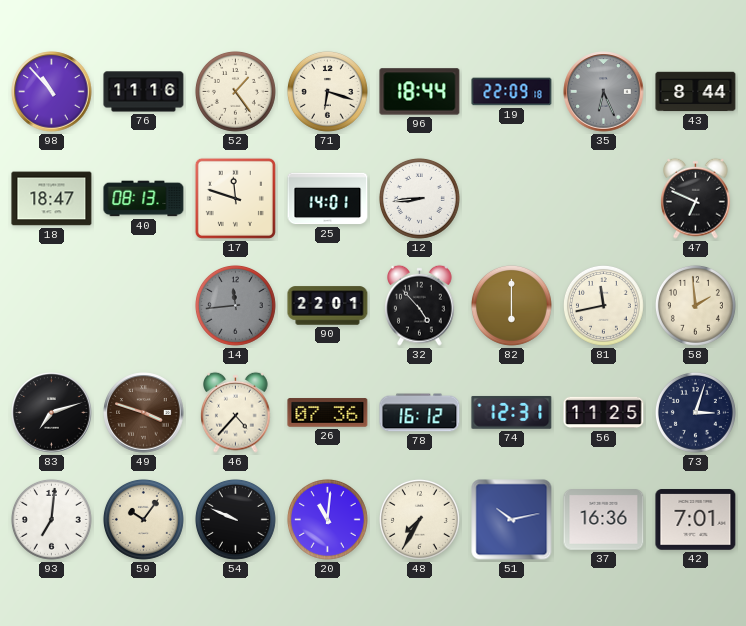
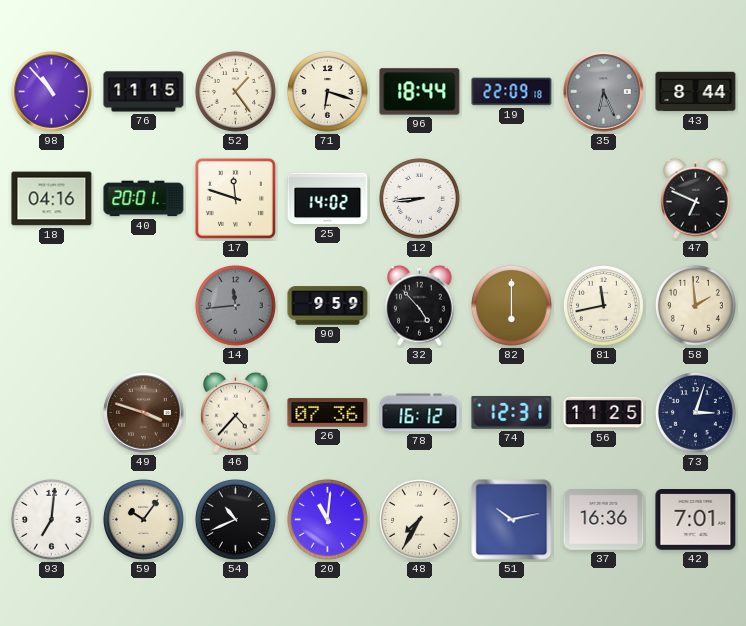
76: 11:16 -> 11:15
18: 18:47 -> 04:16
40: 08:13 -> 20:01
25: 14:01 -> 14:02
90: 22:01 -> 9:59
83: 7:12 -> none
54: 9:49 -> 10:41
